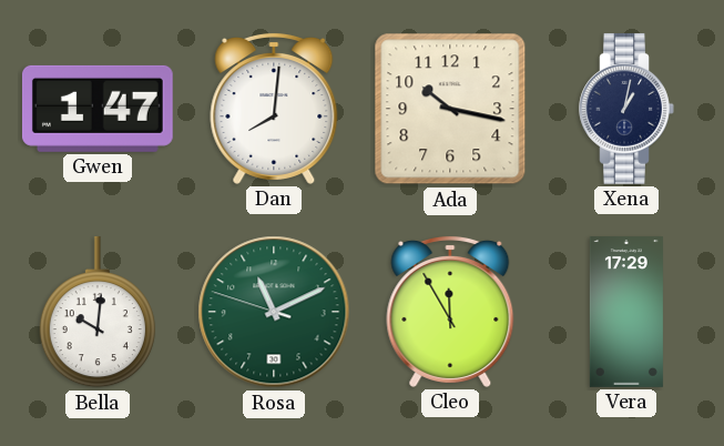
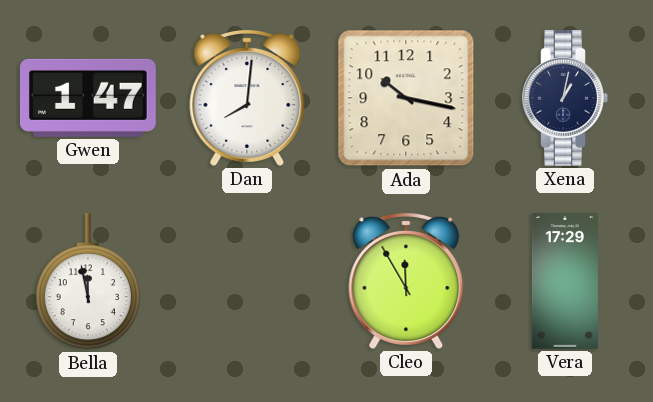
Bella: 10:01 -> 11:58
Rosa: 11:10 -> none
